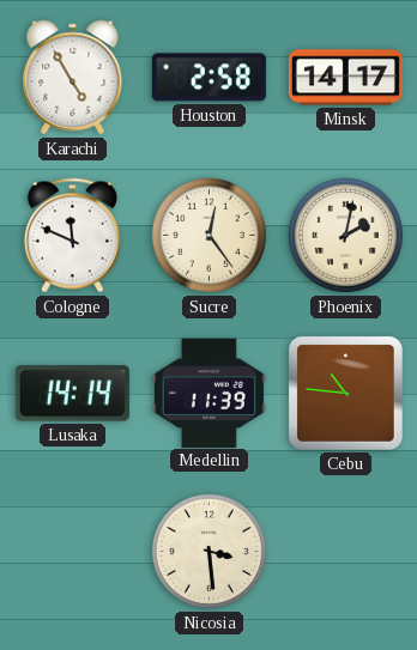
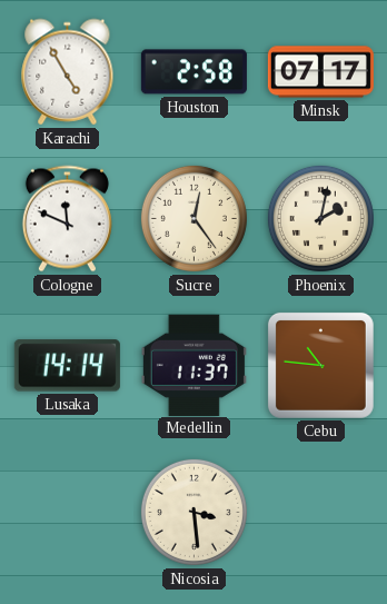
Minsk: 14:17 -> 07:17
Medellin: 11:39 -> 11:37
